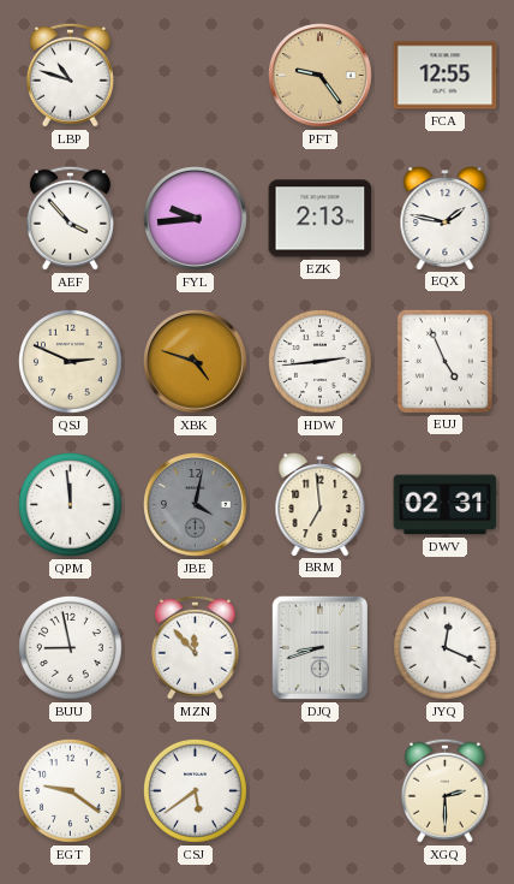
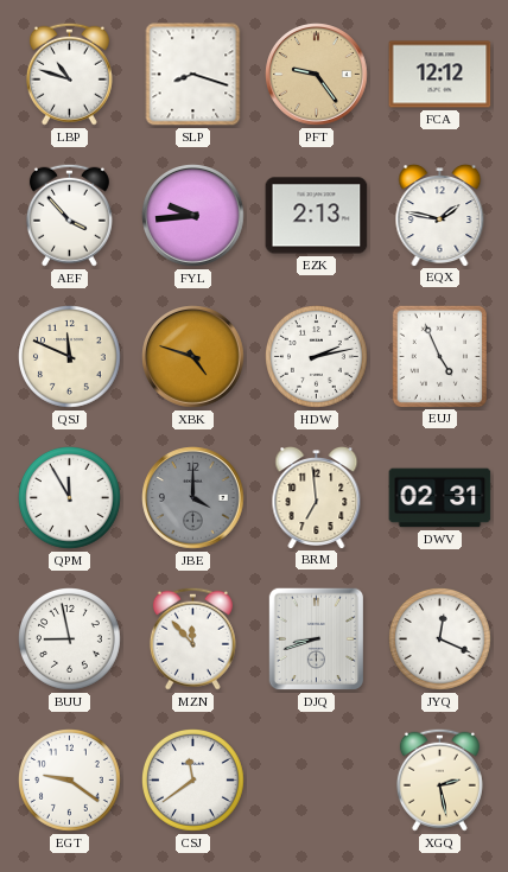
SLP: none -> 8:18
FCA: 12:55 -> 12:12
QSJ: 2:49 -> 11:49
HDW: 2:44 -> 2:13
QPM: 11:59 -> 11:55
JBE: 4:02 -> 4:00
CSJ: 5:39 -> 11:39
XGQ: 2:30 -> 2:28
